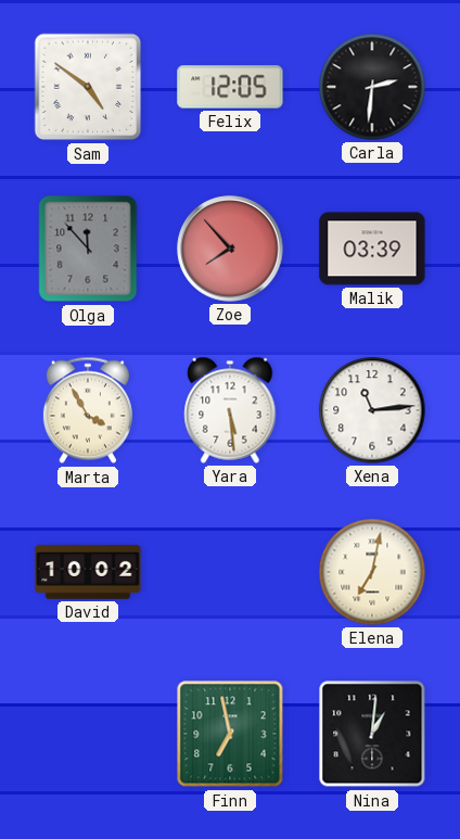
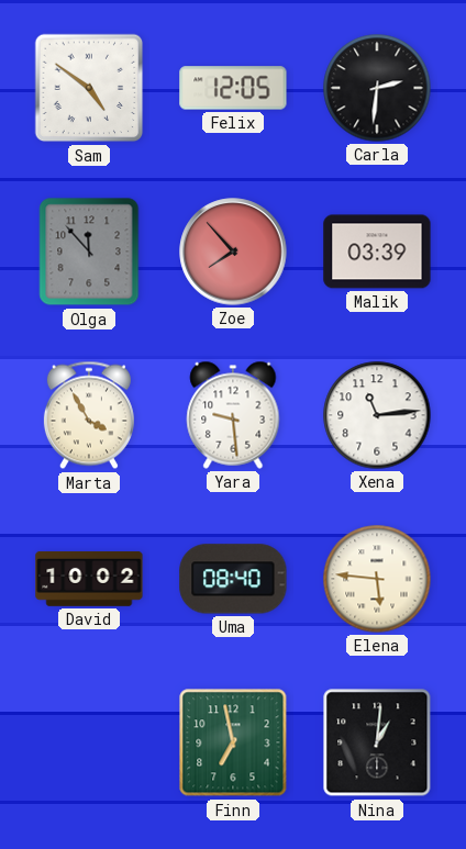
Yara: 5:29 -> 9:29
Uma: none -> 08:40
Elena: 7:02 -> 5:46
